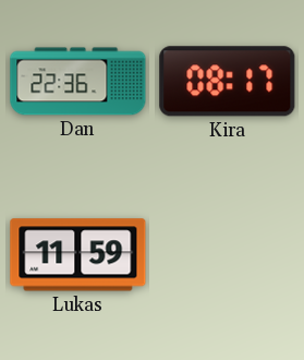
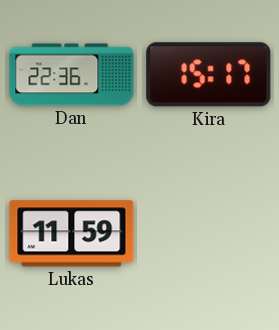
Kira: 08:17 -> 15:17
